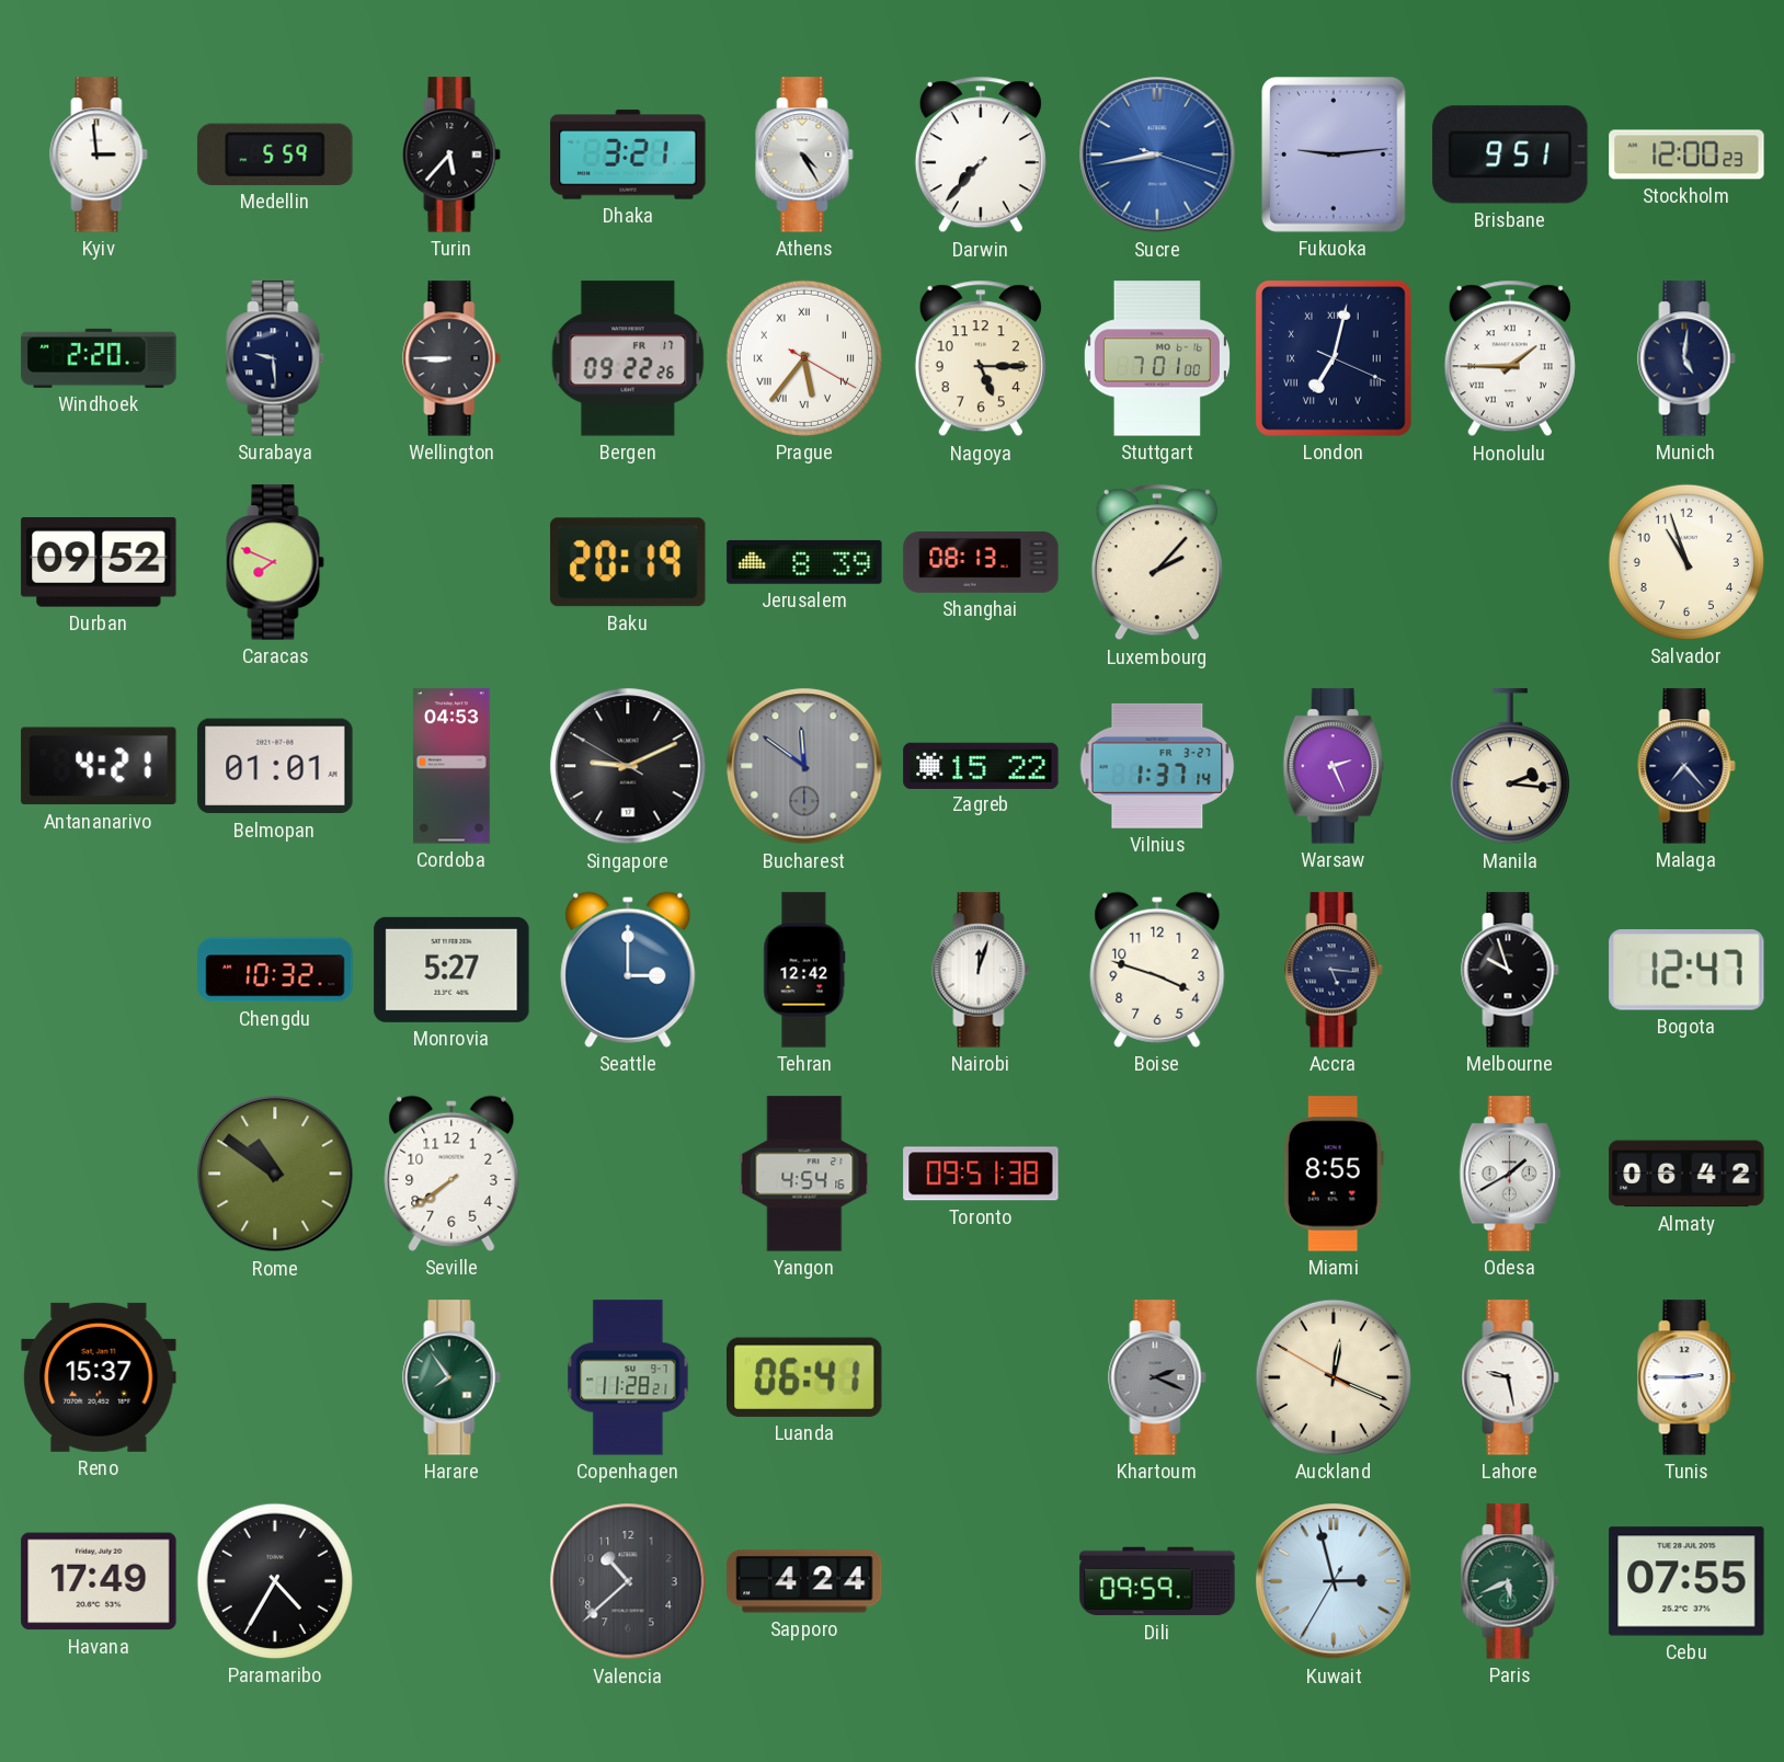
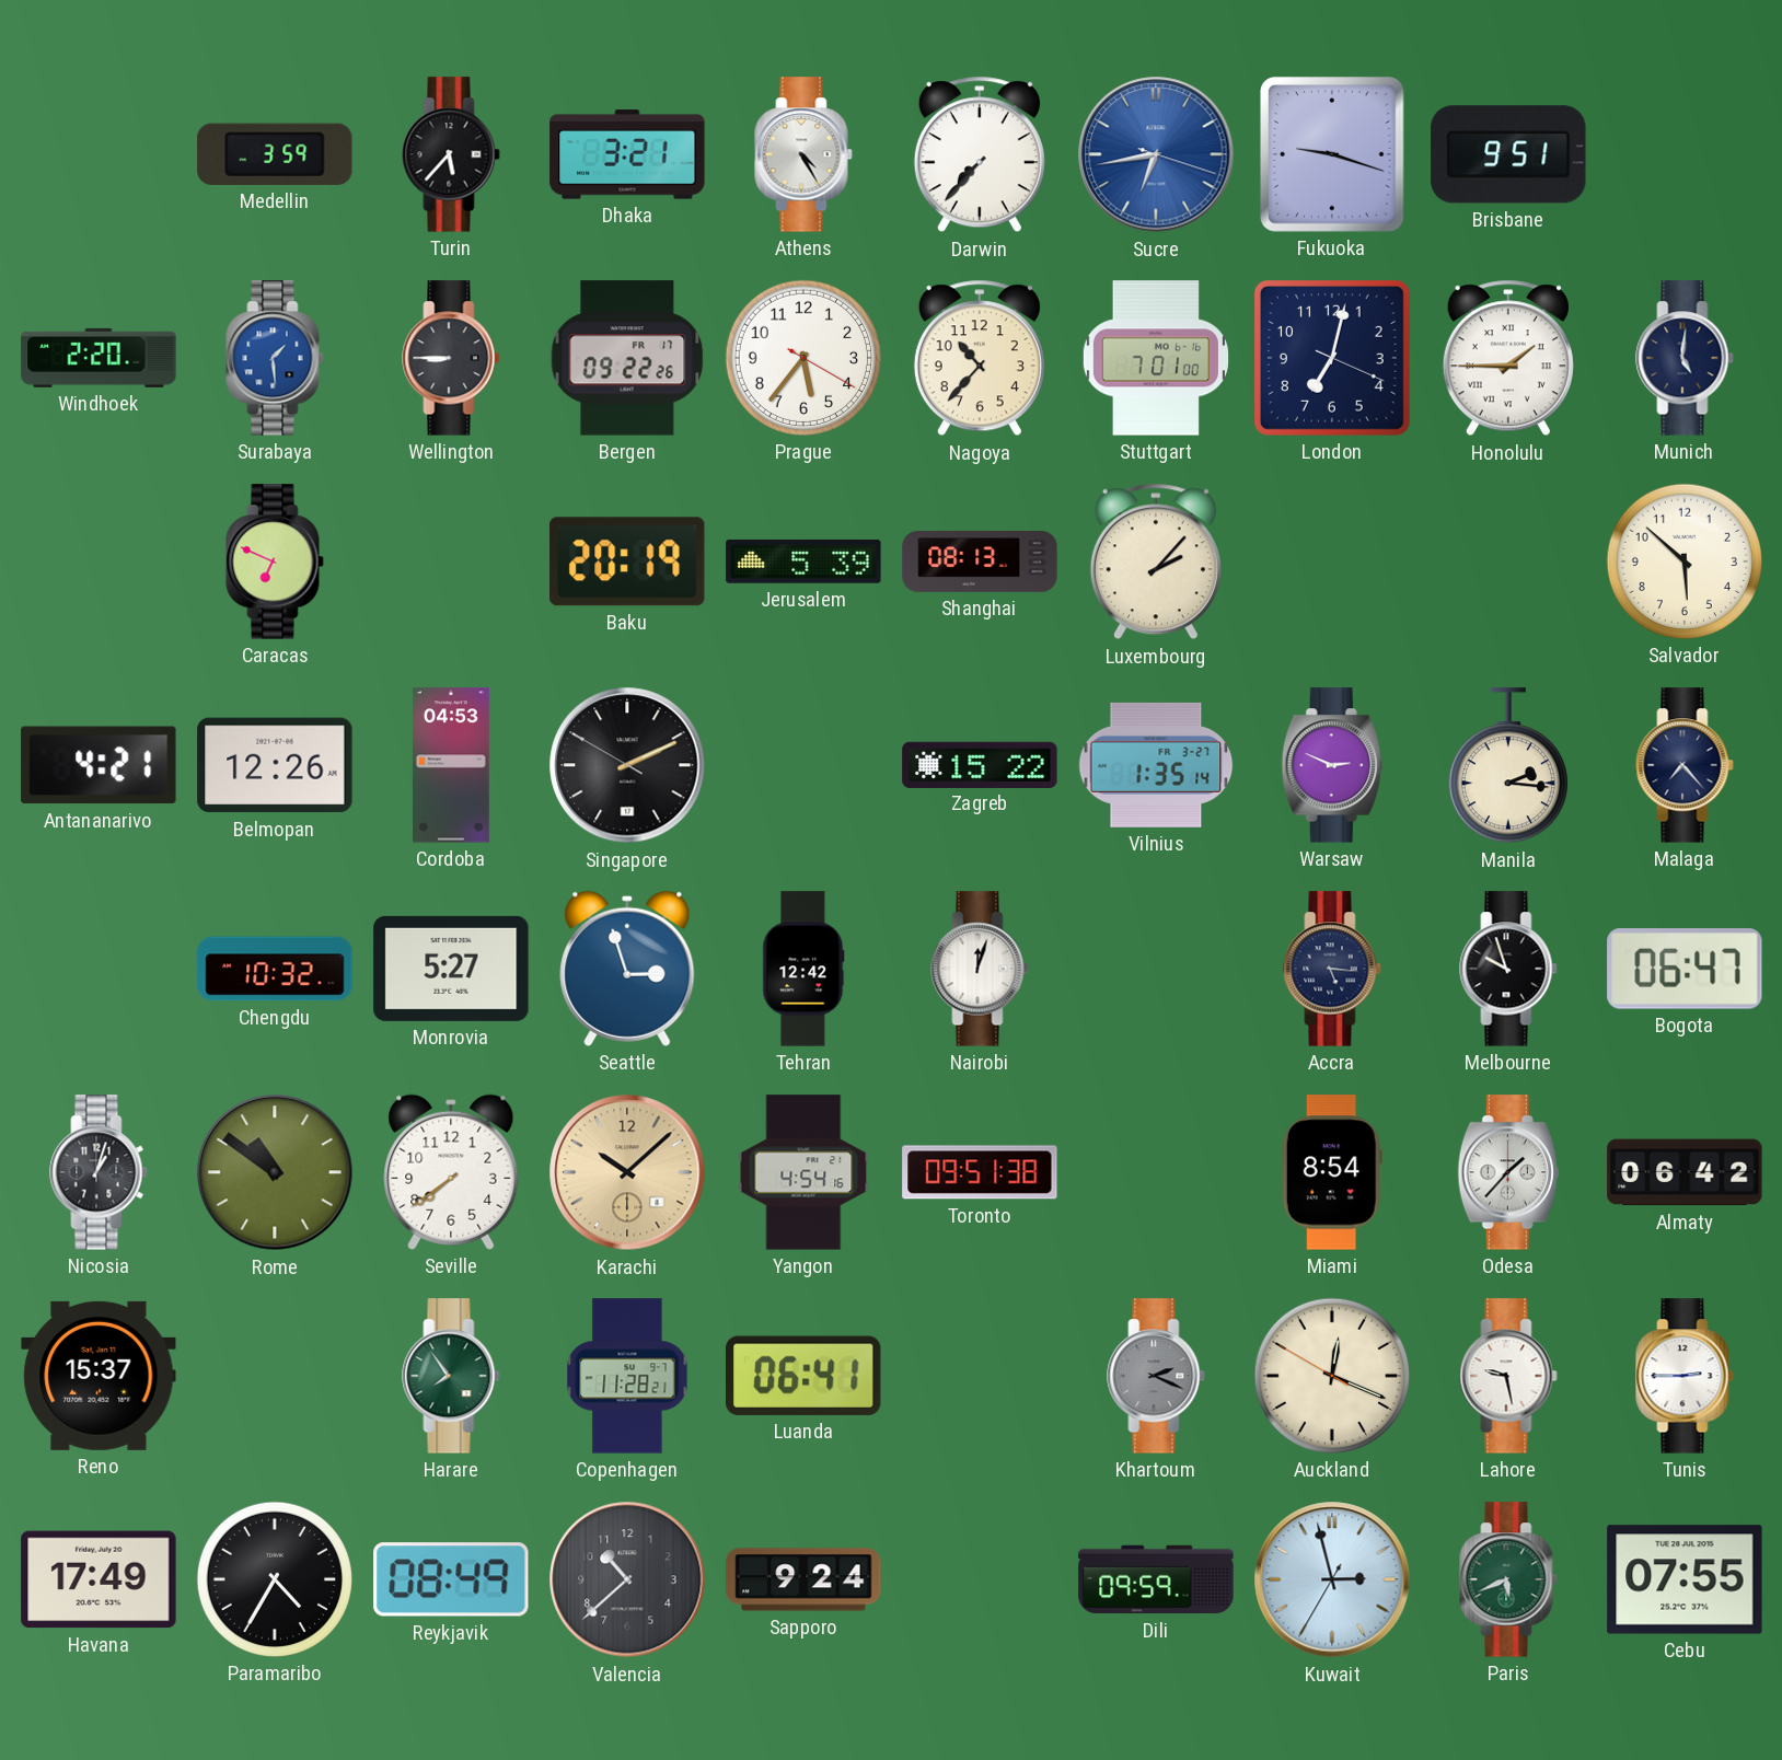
Kyiv: 2:59 -> none
Medellin: 5:59 -> 3:59
Sucre: 8:43 -> 6:43
Fukuoka: 9:14 -> 9:18
Stockholm: 12:00 -> none
Surabaya: 9:29 -> 1:29
Surabaya dial: navy -> blue
Prague numerals: Roman -> Arabic
Nagoya: 5:15 -> 10:37
London numerals: Roman -> Arabic
Durban: 09:52 -> none
Caracas: 7:49 -> 6:49
Jerusalem: 8:39 -> 5:39
Salvador: 10:57 -> 5:52
Belmopan: 01:01 -> 12:26
Singapore: 9:10 -> 2:10
Bucharest: 11:51 -> none
Vilnius: 1:37 -> 1:35
Warsaw: 2:26 -> 2:49
Seattle: 3:00 -> 2:57
Boise: 3:48 -> none
Bogota: 12:47 -> 06:47
Nicosia: none -> 1:03
Karachi: none -> 10:08
Miami: 8:55 -> 8:54
Odesa: 1:40 -> 1:37
Reykjavik: none -> 08:49
Sapporo: 4:24 -> 9:24
